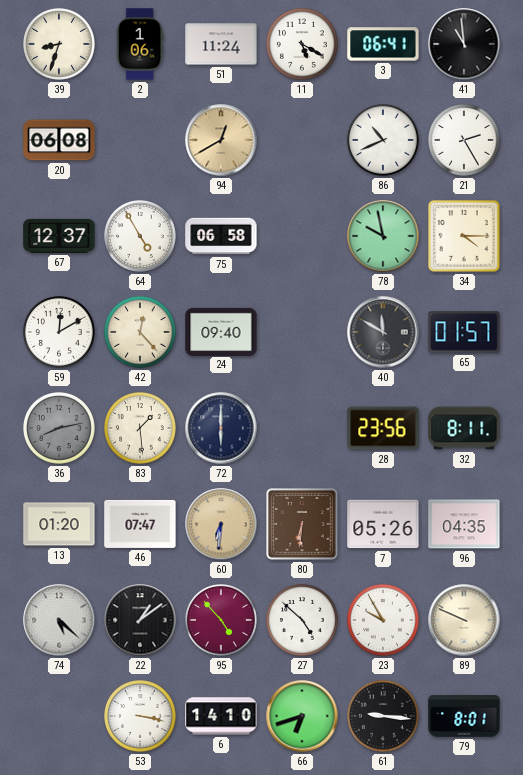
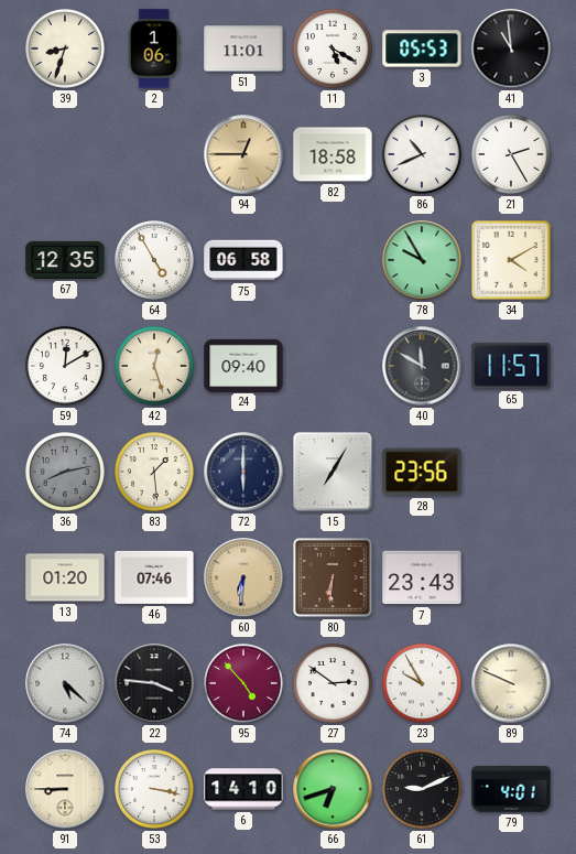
51: 11:24 -> 11:01
3: 06:41 -> 05:53
20: 06:08 -> none
94: 12:40 -> 12:45
82: none -> 18:58
67: 12:37 -> 12:35
78: 9:58 -> 9:55
34: 4:15 -> 4:10
42: 12:23 -> 12:27
65: 01:57 -> 11:57
15: none -> 7:05
32: 8:11 -> none
46: 07:47 -> 07:46
7: 05:26 -> 23:43
96: 04:35 -> none
22: 1:09 -> 3:46
27: 4:52 -> 2:51
91: none -> 8:45
61: 9:16 -> 9:11
79: 8:01 -> 4:01
